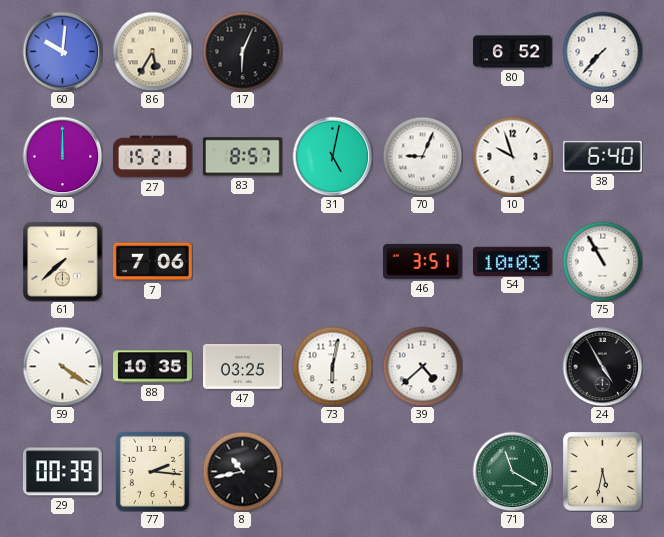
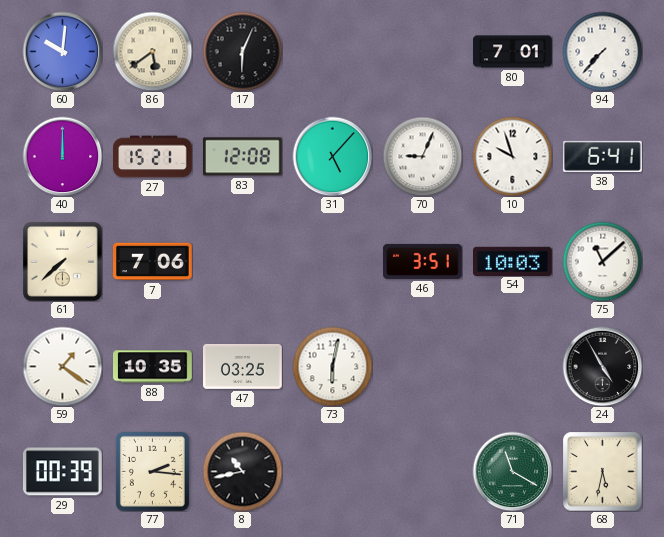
86: 5:35 -> 5:39
80: 6:52 -> 7:01
83: 8:57 -> 12:08
31: 5:02 -> 5:07
38: 6:40 -> 6:41
75: 10:55 -> 11:08
59: 4:21 -> 1:21
39: 4:38 -> none
